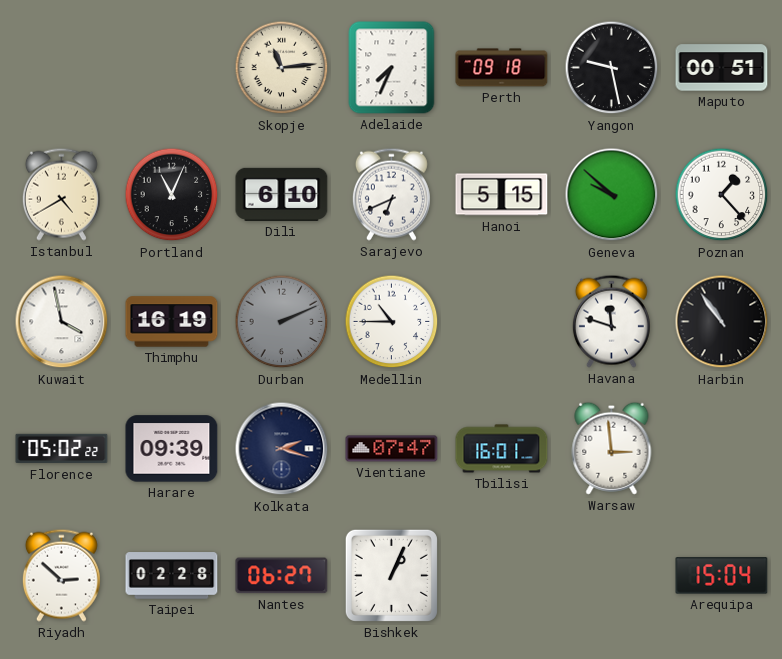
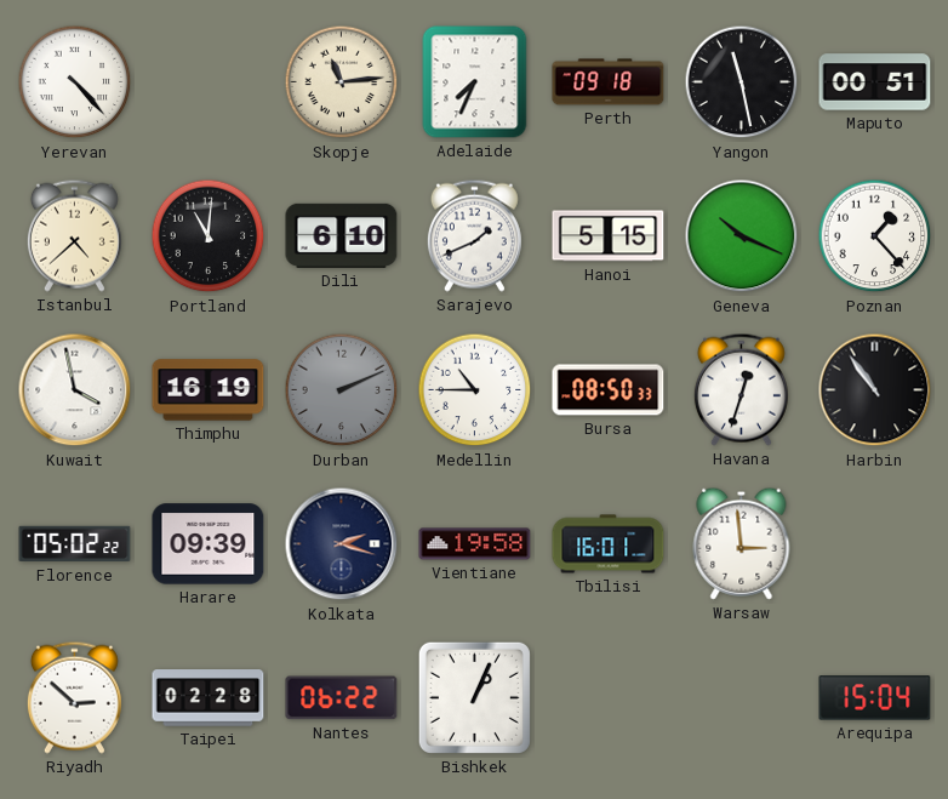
Yerevan: none -> 4:23
Yangon: 9:28 -> 11:28
Istanbul: 4:40 -> 4:38
Portland: 11:04 -> 11:01
Sarajevo: 6:41 -> 1:41
Geneva: 9:52 -> 10:19
Bursa: none -> 08:50
Havana: 11:48 -> 12:33
Vientiane: 07:47 -> 19:58
Nantes: 06:27 -> 06:22
